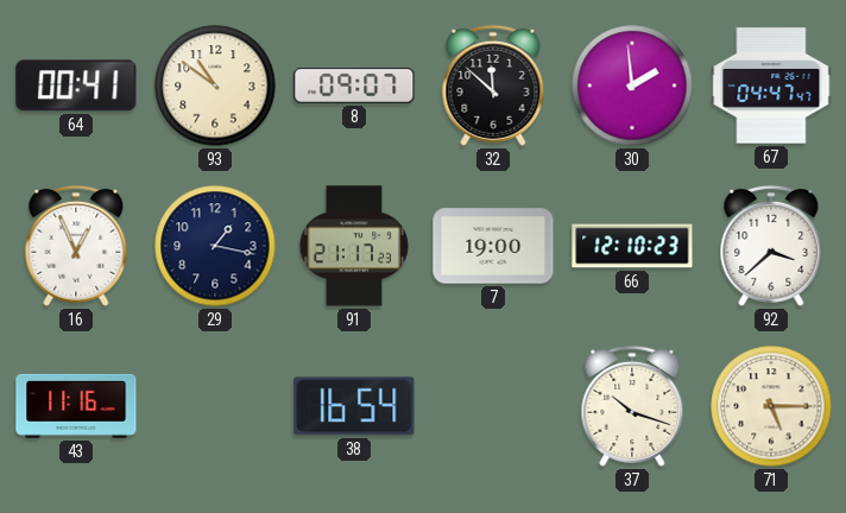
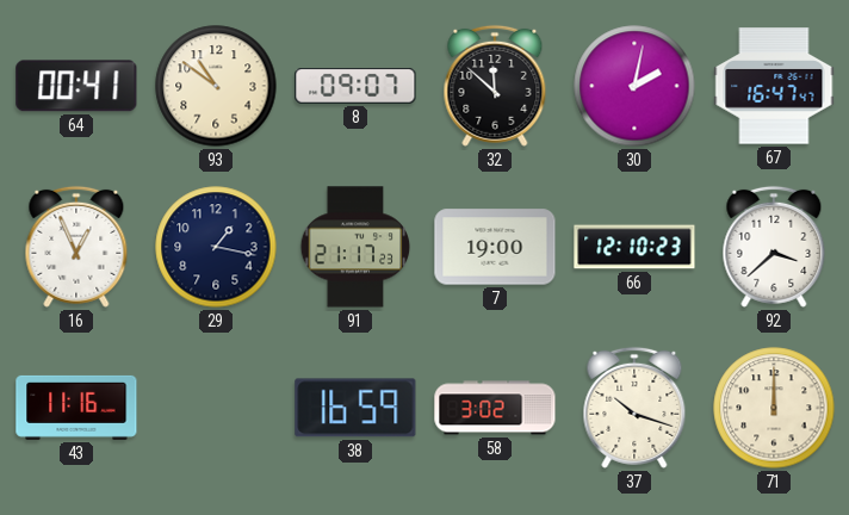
30: 1:59 -> 2:02
67: 04:47 -> 16:47
38: 16:54 -> 16:59
58: none -> 3:02
71: 5:15 -> 12:00
